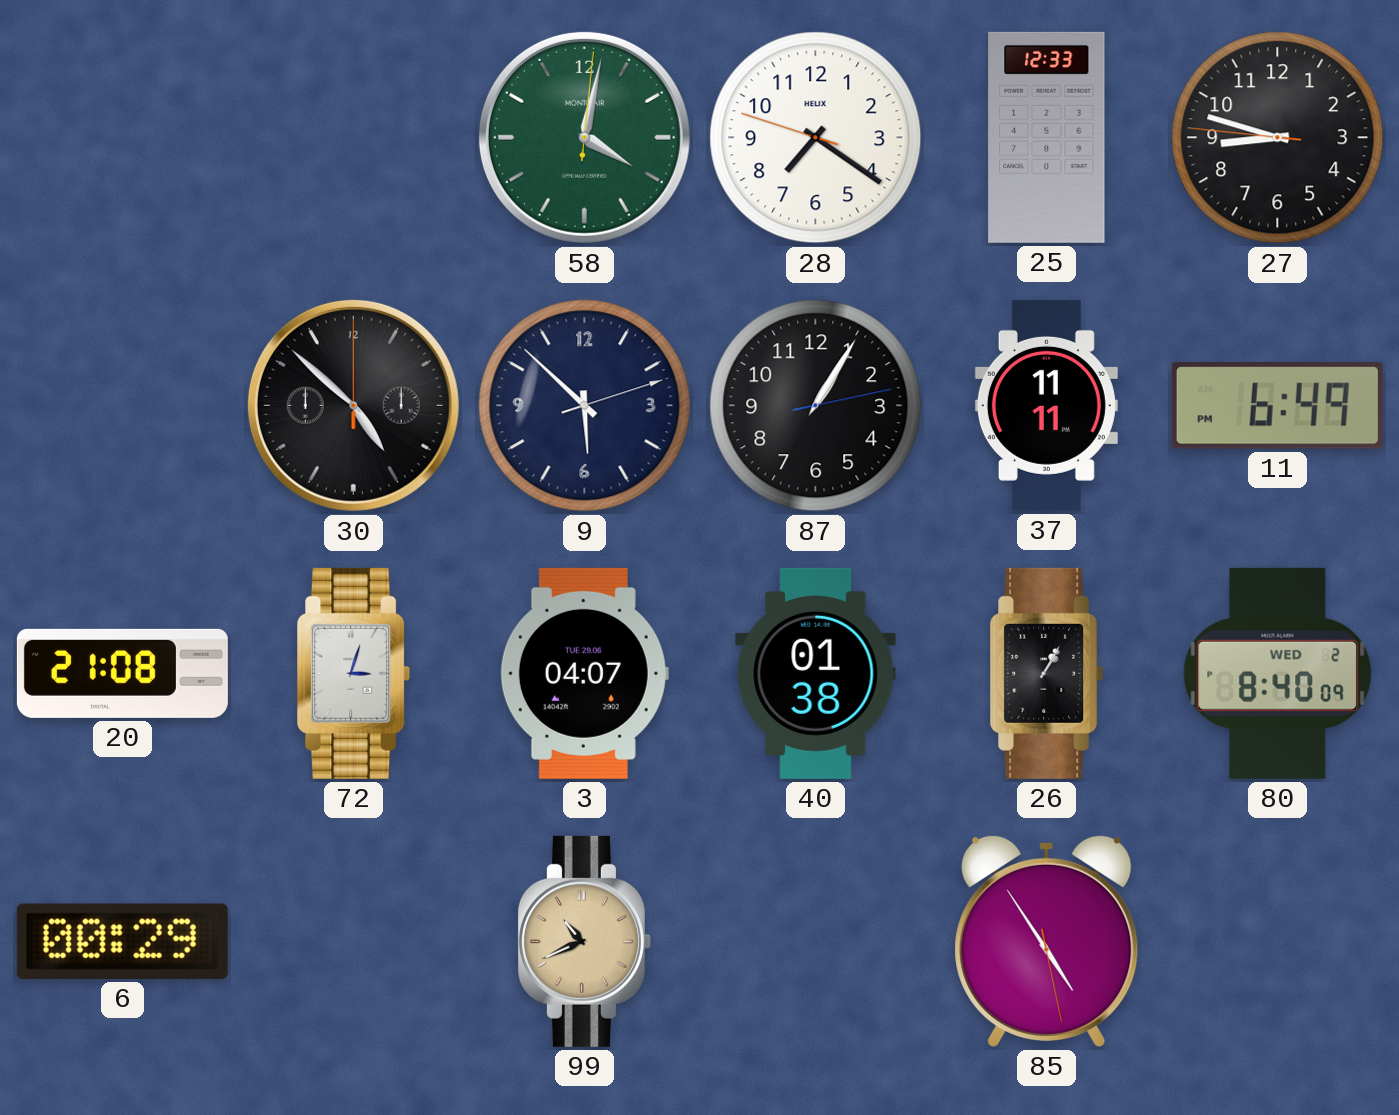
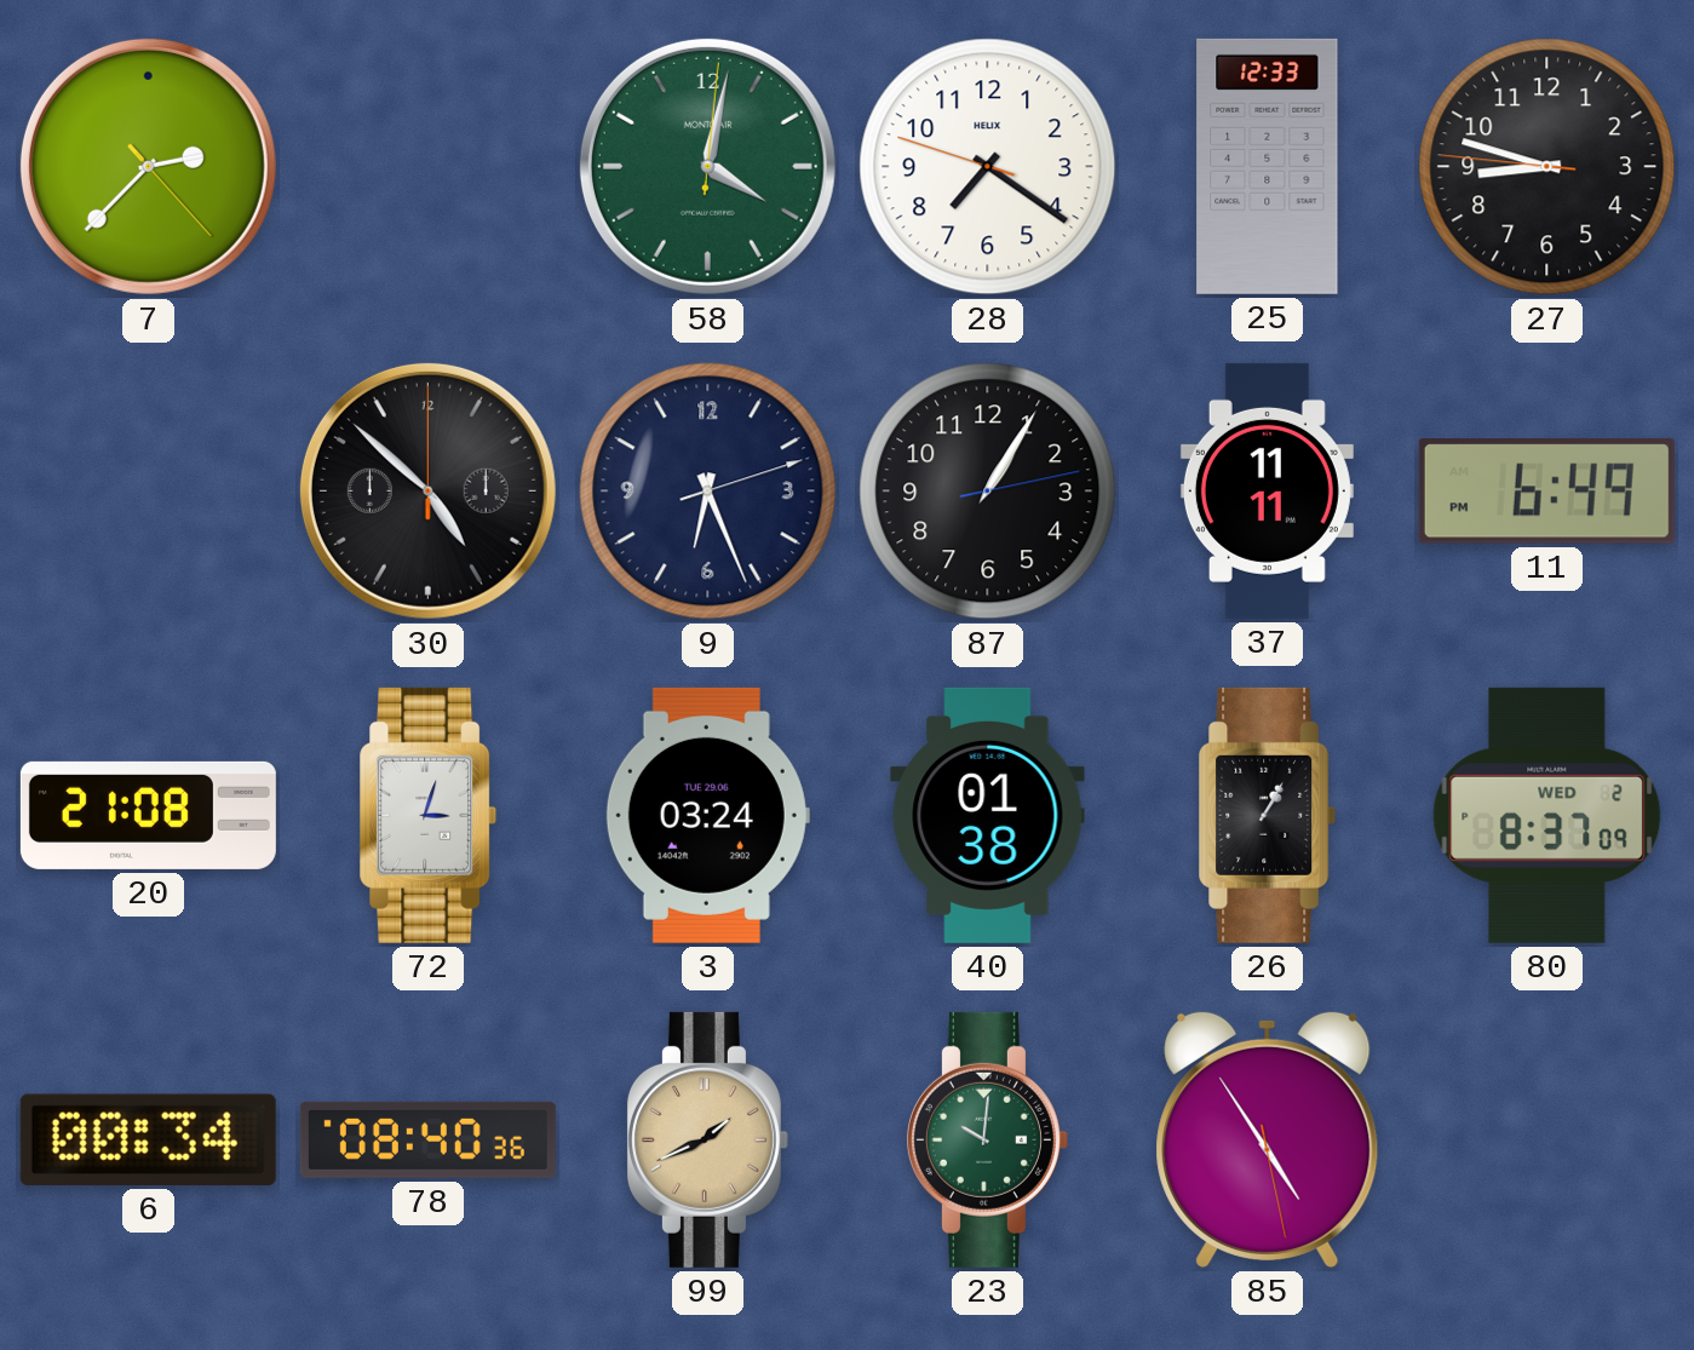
7: none -> 2:37
9: 5:52 -> 6:26
3: 04:07 -> 03:24
80: 8:40 -> 8:37
6: 00:29 -> 00:34
78: none -> 08:40
99: 10:41 -> 1:41
23: none -> 10:01
